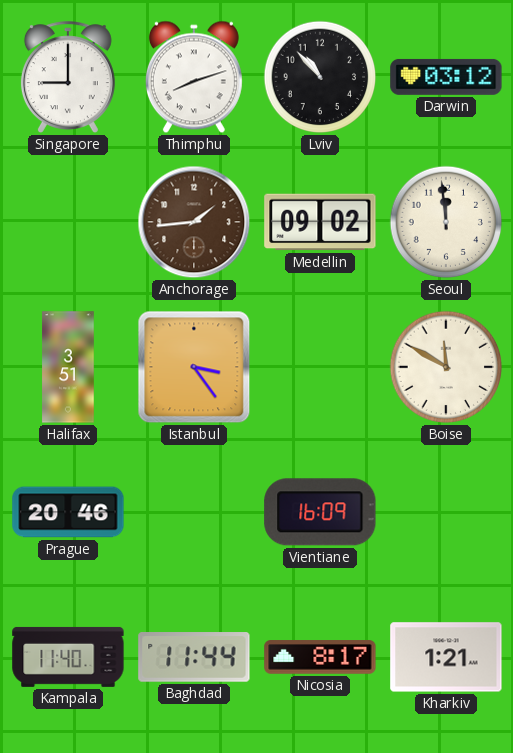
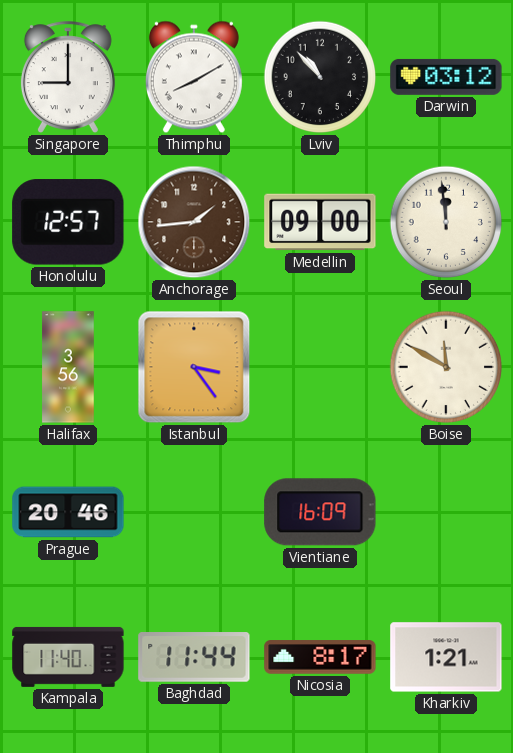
Thimphu: 8:12 -> 8:10
Honolulu: none -> 12:57
Medellin: 09:02 -> 09:00
Halifax: 3:51 -> 3:56
